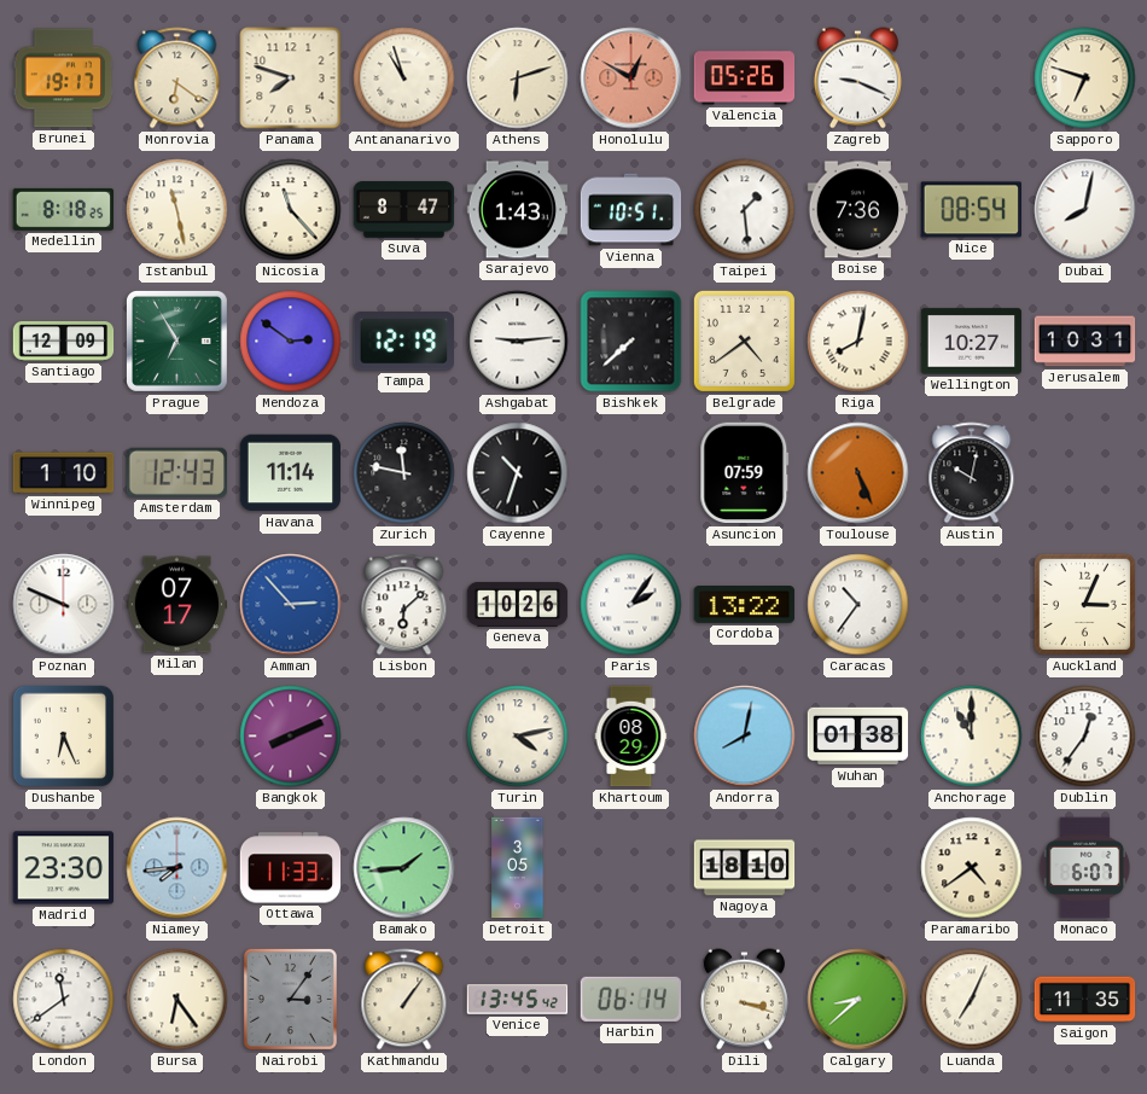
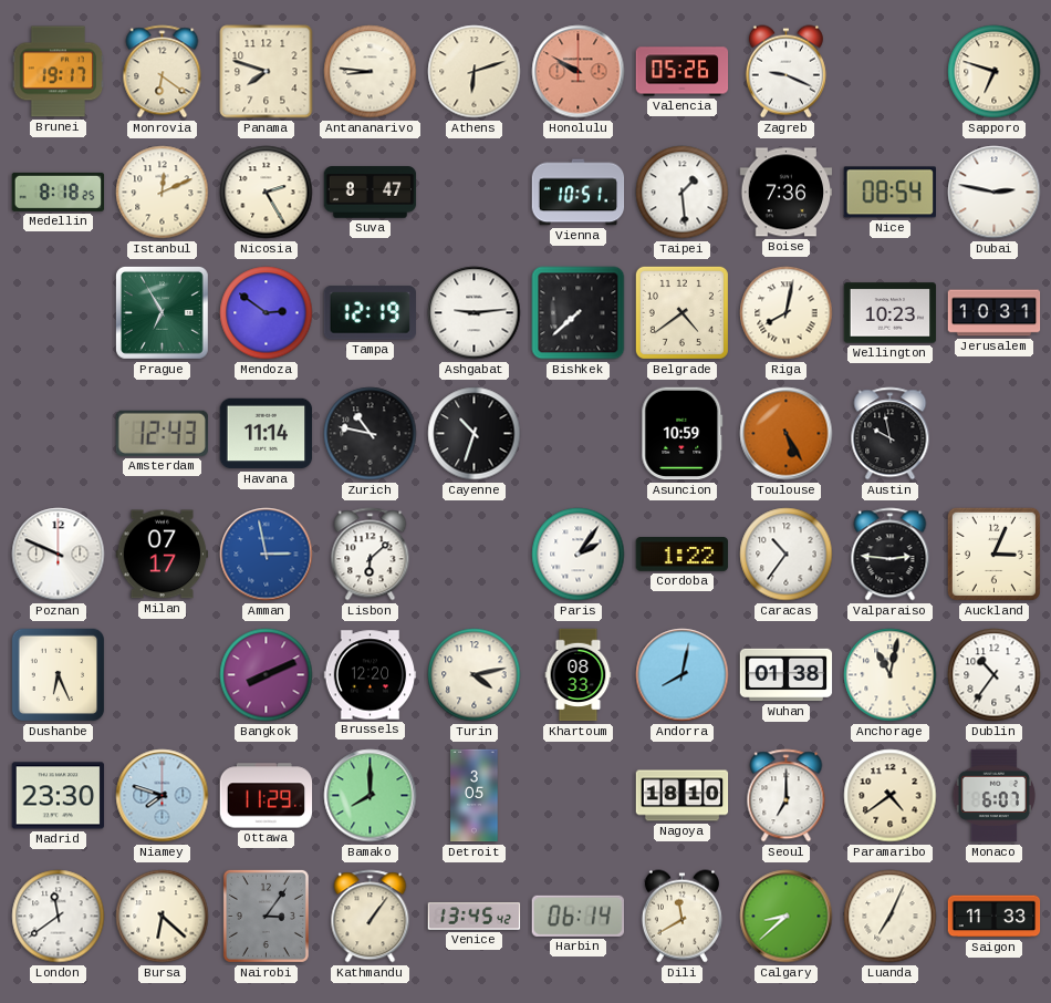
Antananarivo: 10:57 -> 8:46
Honolulu: 12:50 -> 9:50
Istanbul: 11:28 -> 12:11
Nicosia: 11:23 -> 2:25
Sarajevo: 1:43 -> none
Dubai: 8:02 -> 2:47
Santiago: 12:09 -> none
Wellington: 10:27 -> 10:23
Winnipeg: 1:10 -> none
Zurich: 11:47 -> 10:47
Asuncion: 07:59 -> 10:59
Toulouse: 5:26 -> 5:25
Austin: 10:02 -> 9:58
Amman: 2:53 -> 2:58
Geneva: 10:26 -> none
Cordoba: 13:22 -> 1:22
Valparaiso: none -> 2:46
Brussels: none -> 12:20
Khartoum: 08:29 -> 08:33
Anchorage: 11:00 -> 11:02
Dublin: 12:36 -> 10:36
Niamey: 7:44 -> 7:48
Ottawa: 11:33 -> 11:29
Bamako: 1:44 -> 8:00
Seoul: none -> 7:00
Bursa: 6:24 -> 6:22
Dili: 3:18 -> 11:40
Saigon: 11:35 -> 11:33
